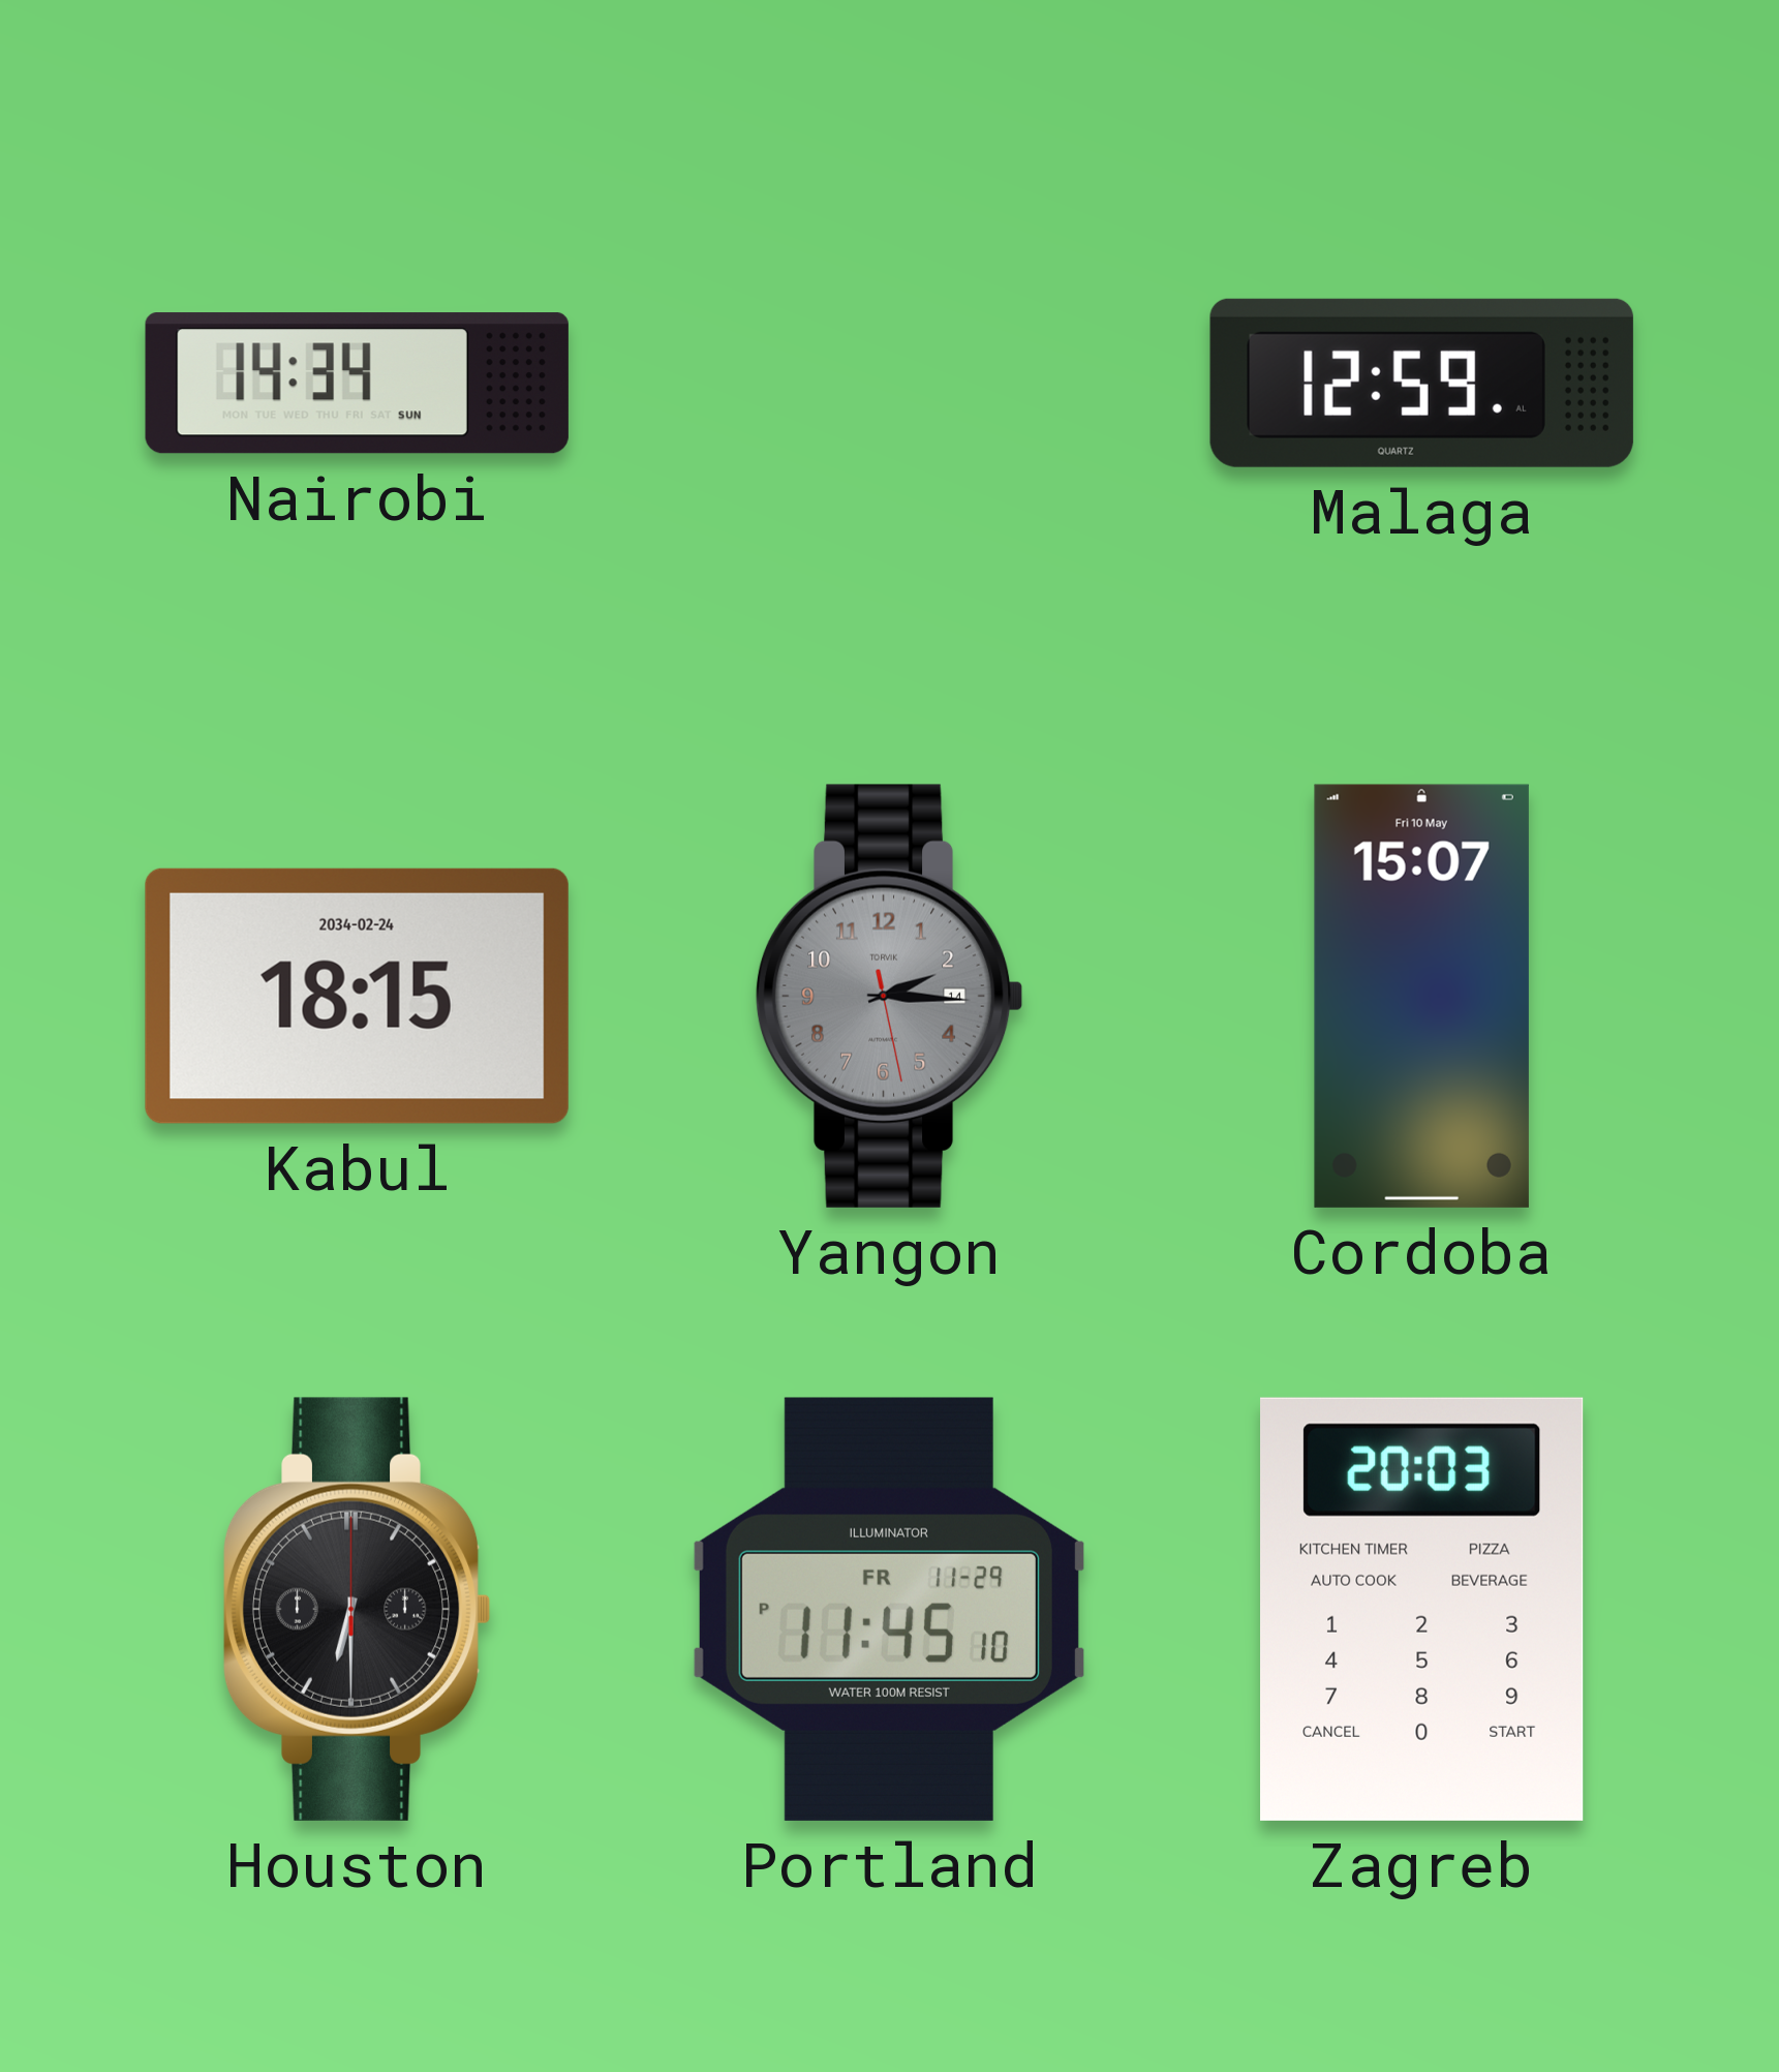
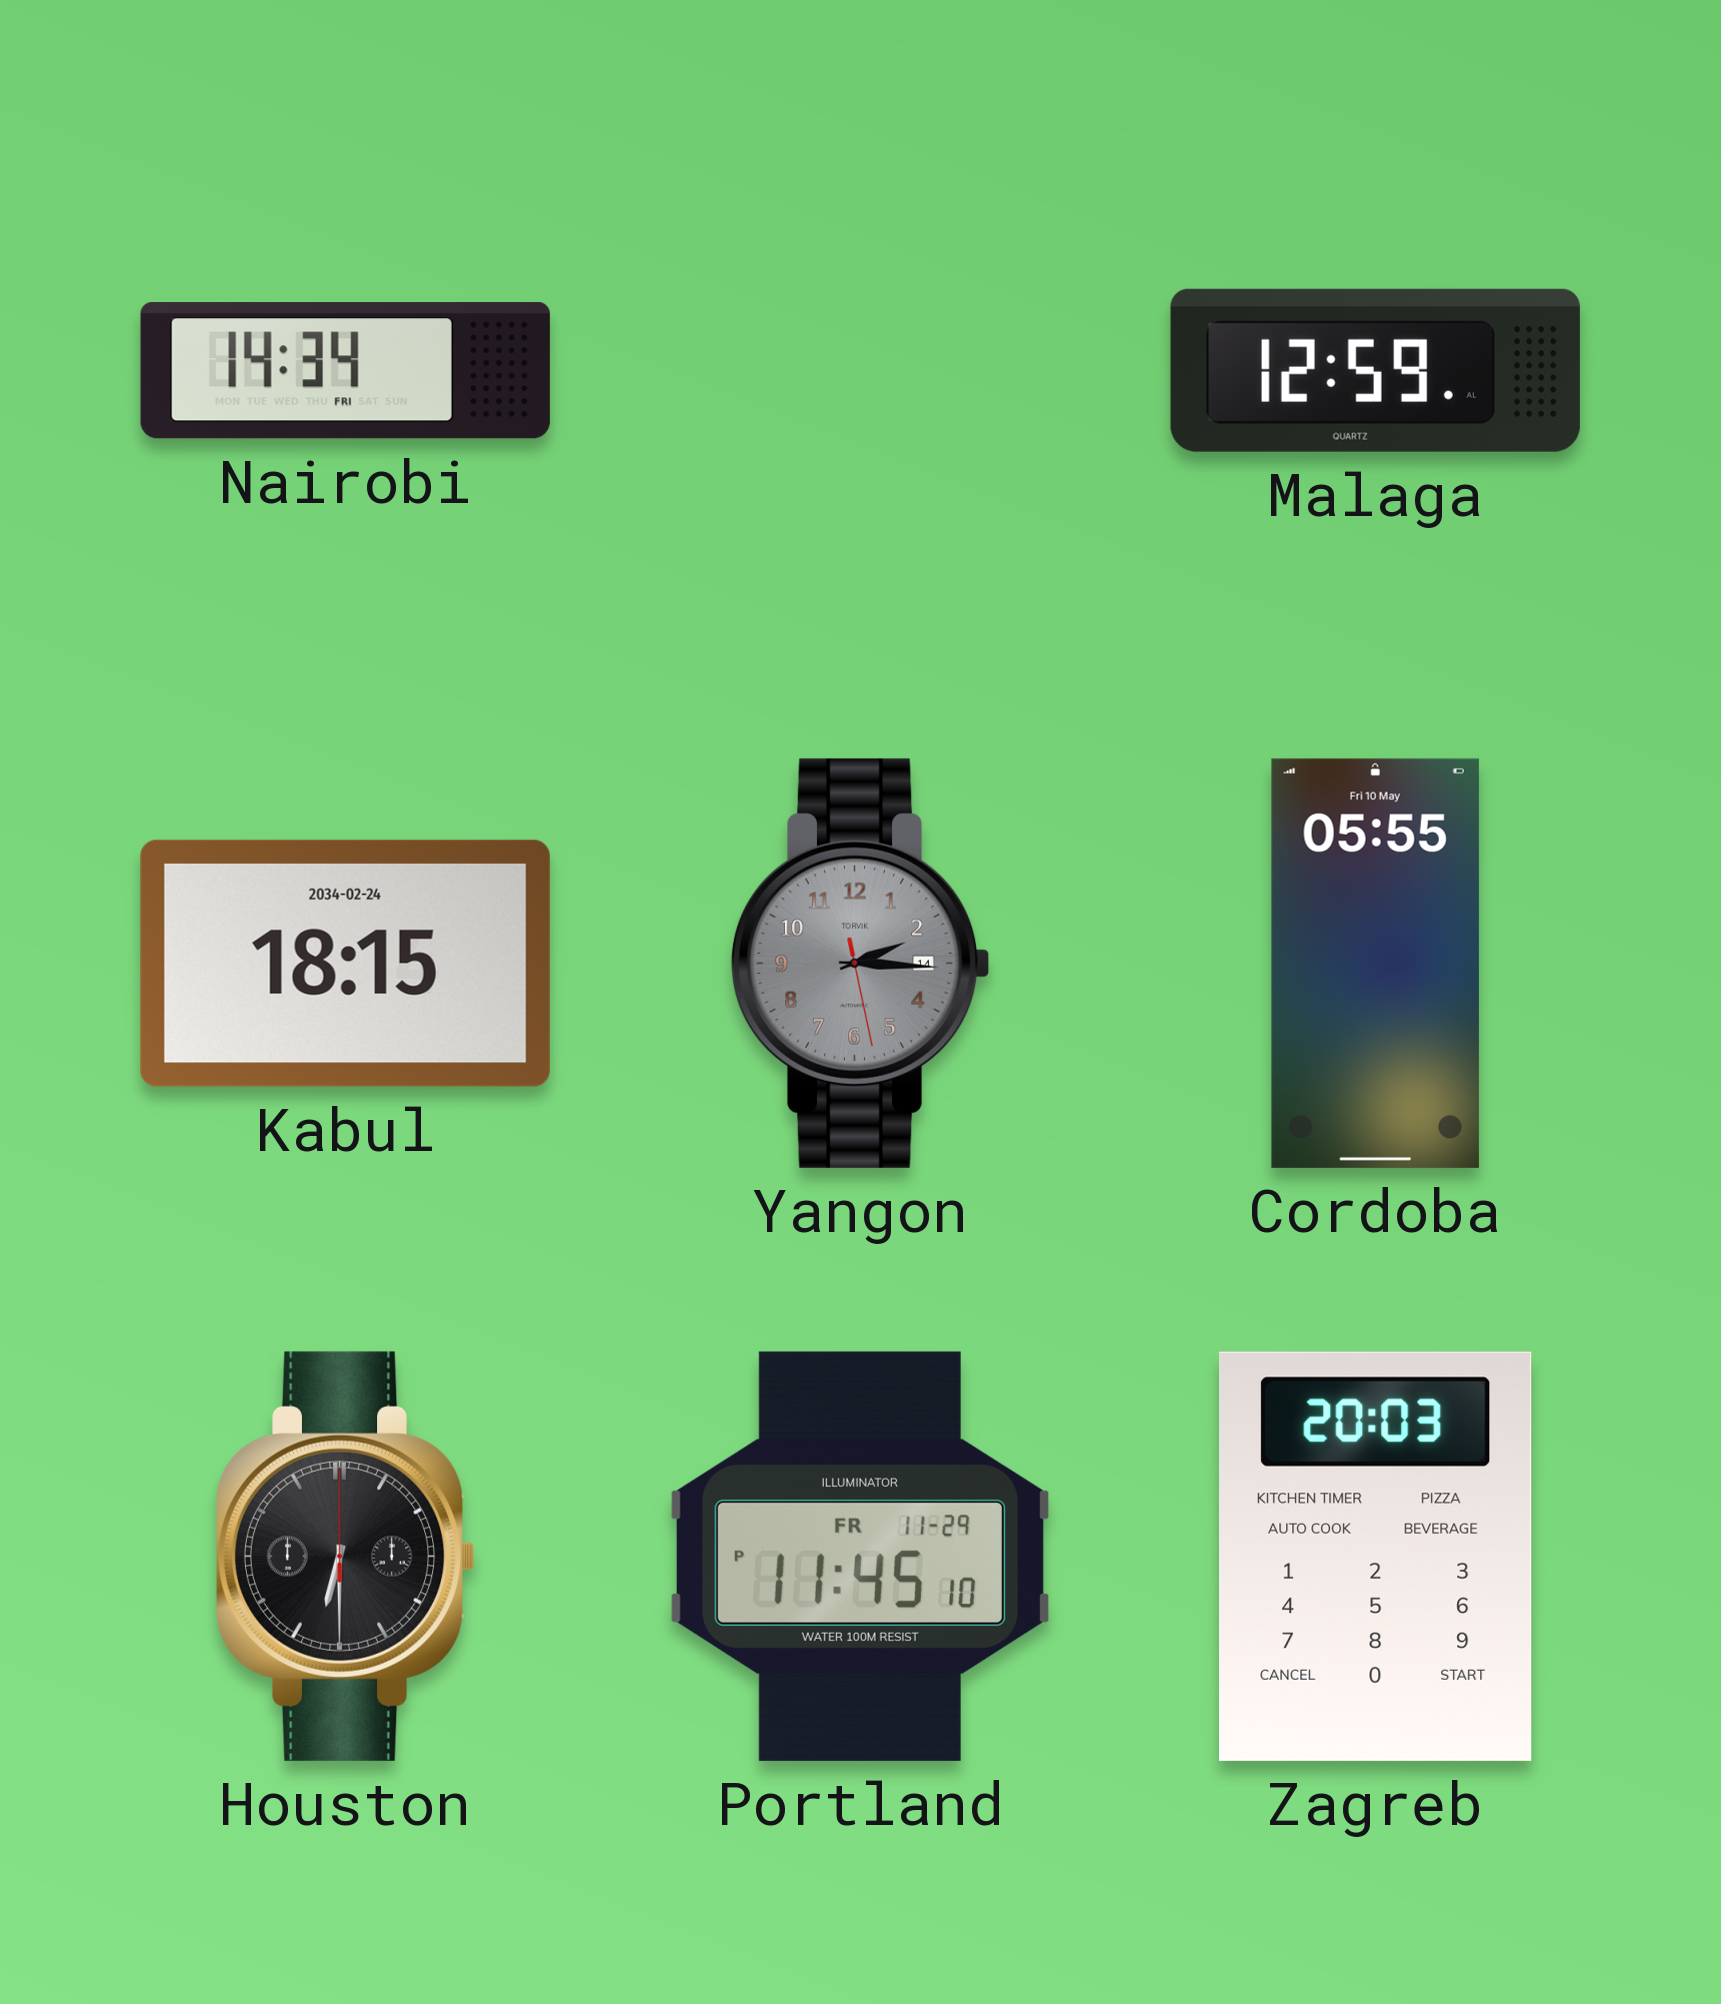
Nairobi date: SUN -> FRI
Cordoba: 15:07 -> 05:55
